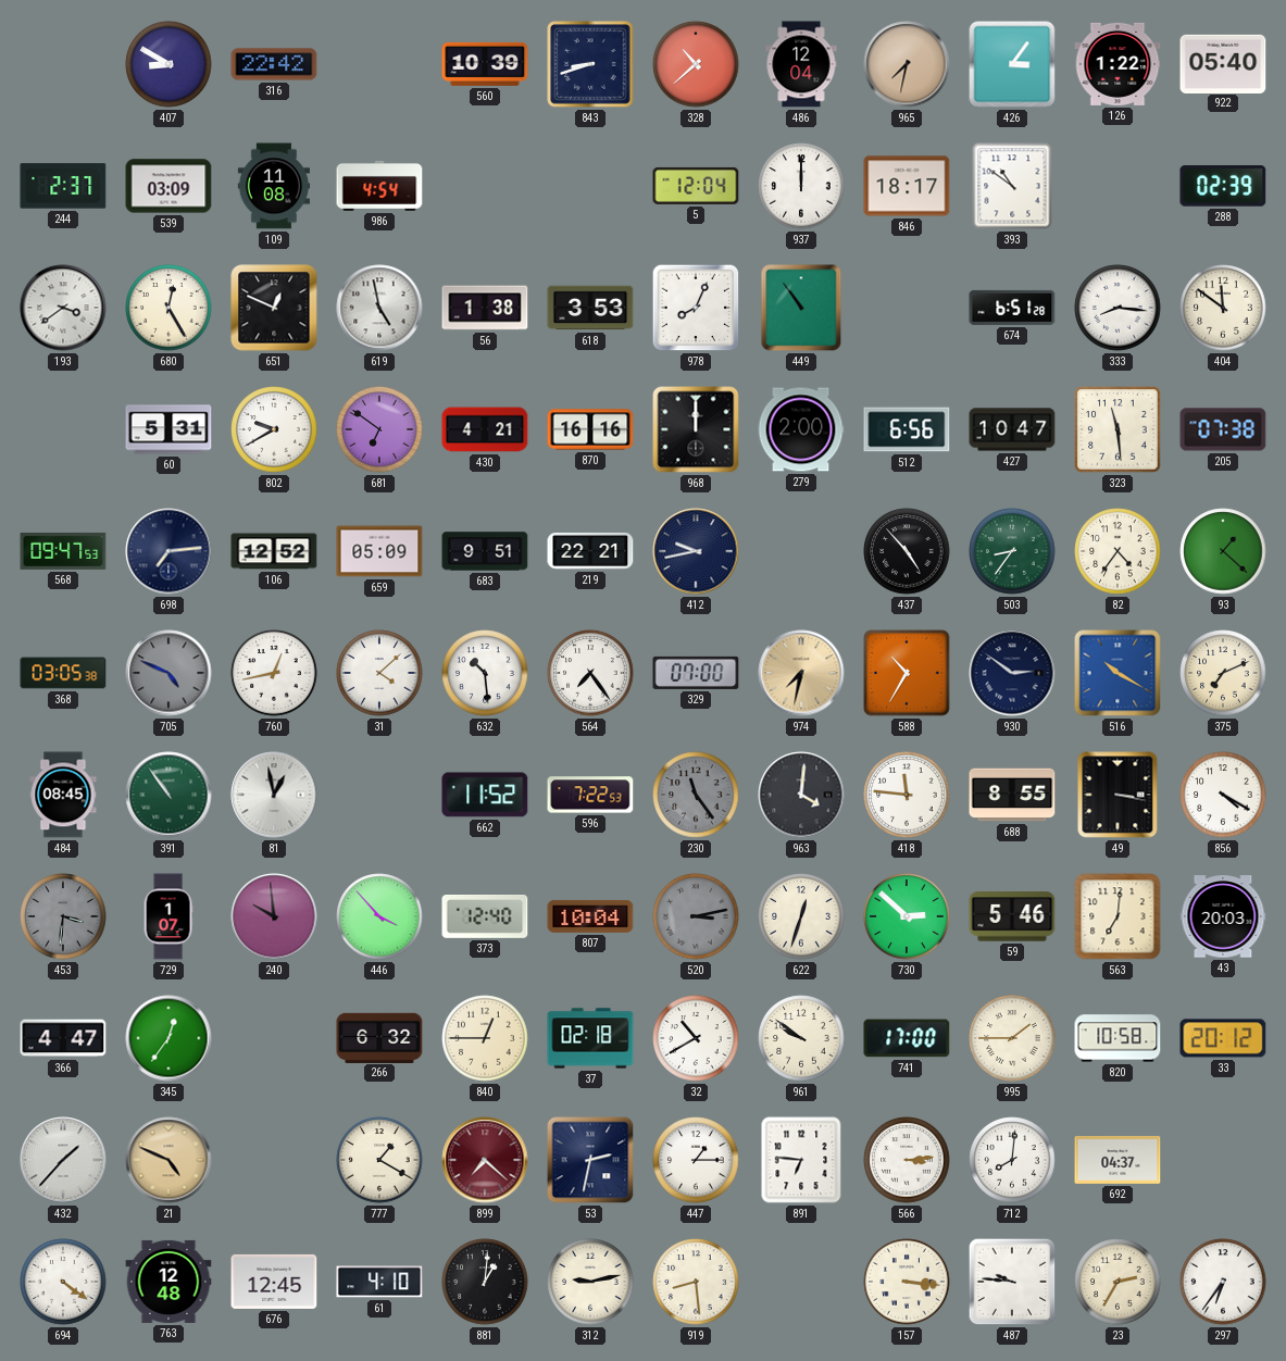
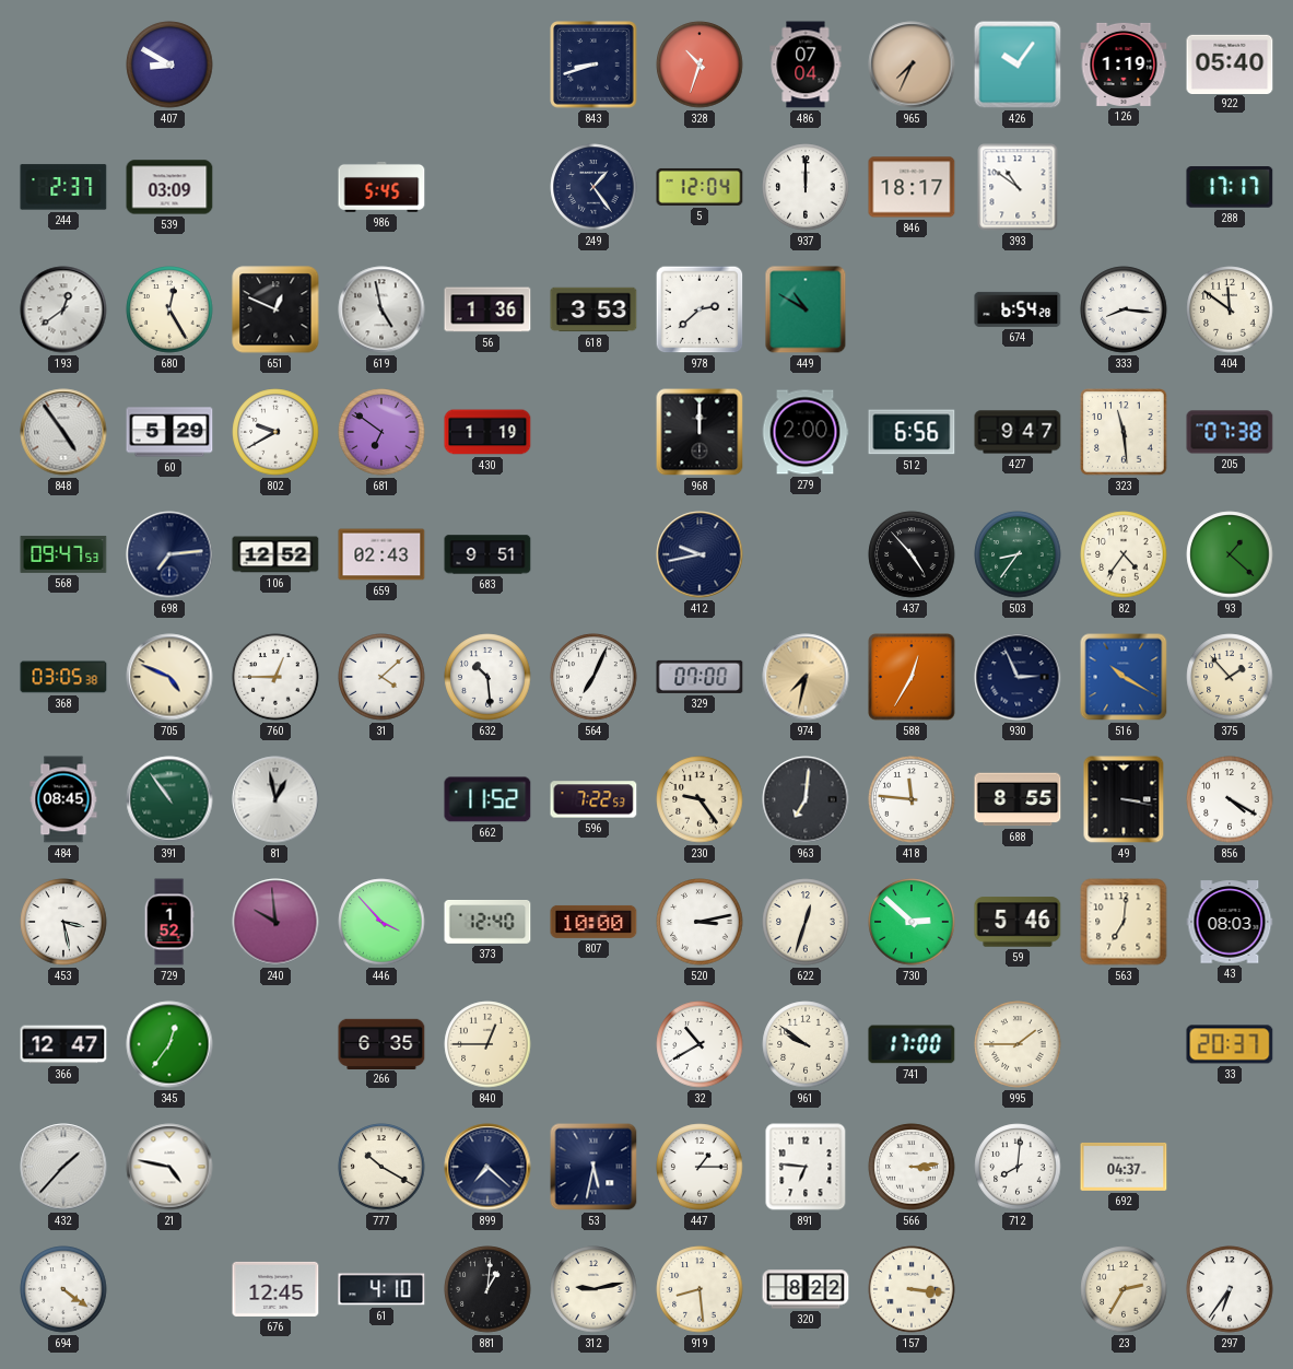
316: 22:42 -> none
560: 10:39 -> none
328: 10:38 -> 10:33
486: 12:04 -> 07:04
965: 7:32 -> 7:34
426: 3:06 -> 10:06
126: 1:22 -> 1:19
109: 11:08 -> none
986: 4:54 -> 5:45
249: none -> 1:24
288: 02:39 -> 17:17
193: 3:39 -> 12:39
56: 1:38 -> 1:36
978: 8:04 -> 2:38
449: 10:54 -> 10:50
674: 6:51 -> 6:54
848: none -> 4:54
60: 5:31 -> 5:29
430: 4:21 -> 1:19
870: 16:16 -> none
427: 10:47 -> 9:47
659: 05:09 -> 02:43
219: 22:21 -> none
705 dial: grey -> cream
760: 12:43 -> 12:45
564: 7:24 -> 7:04
588: 10:35 -> 12:35
930: 2:51 -> 2:56
375: 7:11 -> 1:53
230: 11:24 -> 9:24
230 dial: grey -> cream
963: 4:01 -> 7:01
453: 3:31 -> 3:28
453 dial: grey -> white
729: 1:07 -> 1:52
807: 10:04 -> 10:00
520 dial: grey -> white
43: 20:03 -> 08:03
366: 4:47 -> 12:47
266: 6:32 -> 6:35
37: 02:18 -> none
820: 10:58 -> none
33: 20:12 -> 20:37
21: 4:49 -> 4:47
21 dial: champagne -> white
777: 1:20 -> 10:20
899 dial: burgundy -> navy
53: 2:32 -> 5:32
763: 12:48 -> none
320: none -> 8:22
487: 9:46 -> none
